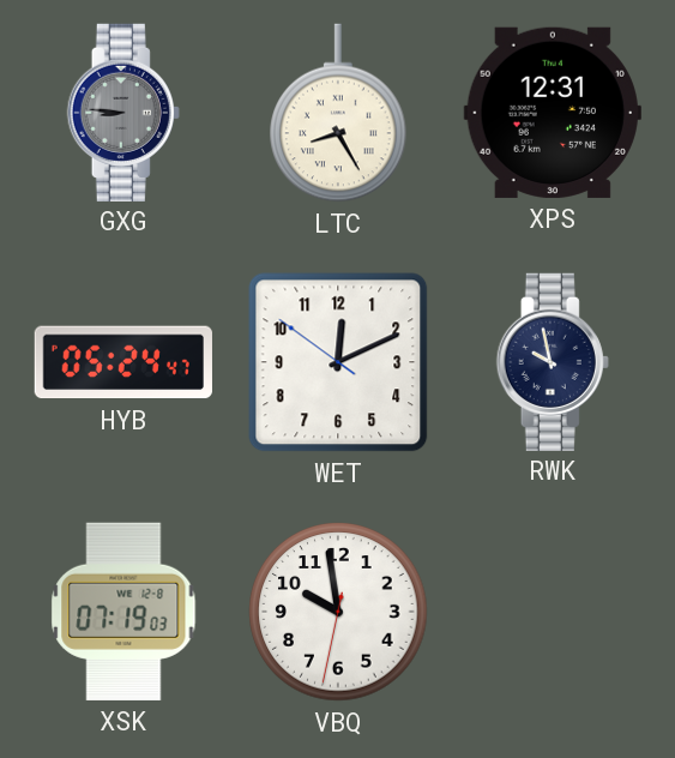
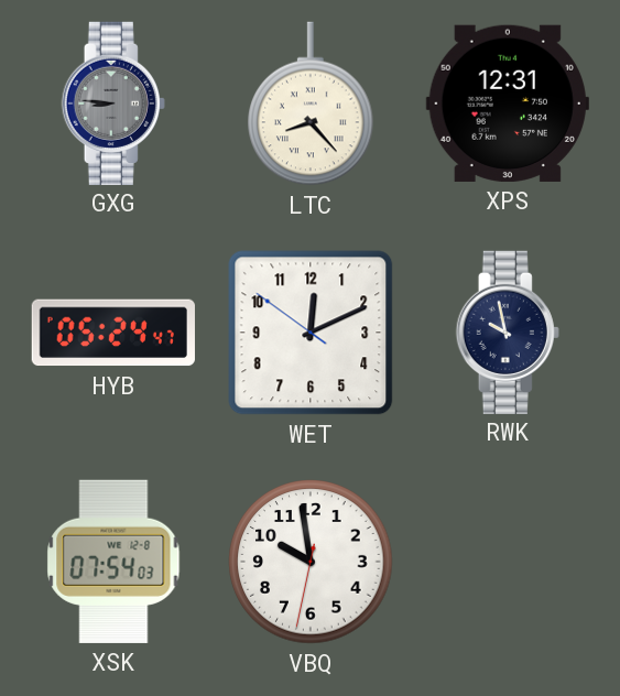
LTC: 8:25 -> 8:23
XSK: 07:19 -> 07:54
